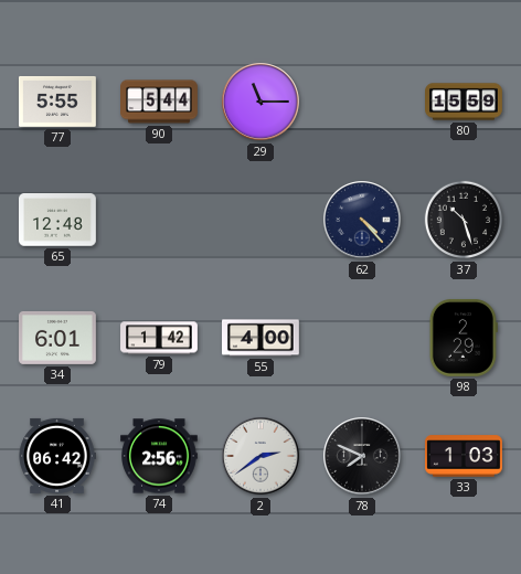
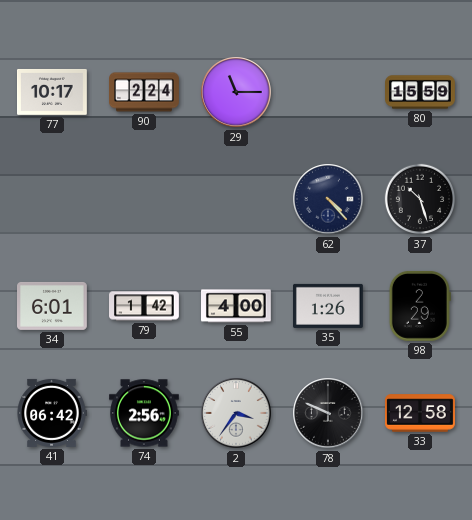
77: 5:55 -> 10:17
90: 5:44 -> 2:24
65: 12:48 -> none
35: none -> 1:26
2: 2:39 -> 3:36
78: 7:49 -> 9:49
33: 1:03 -> 12:58
